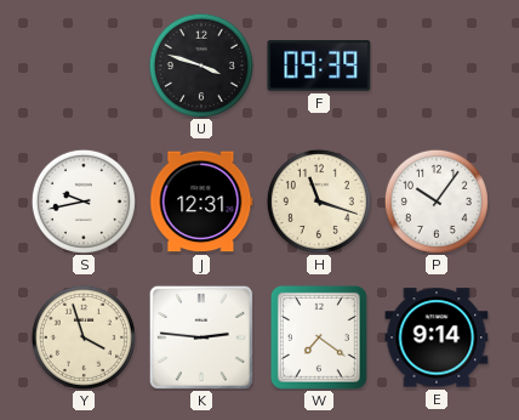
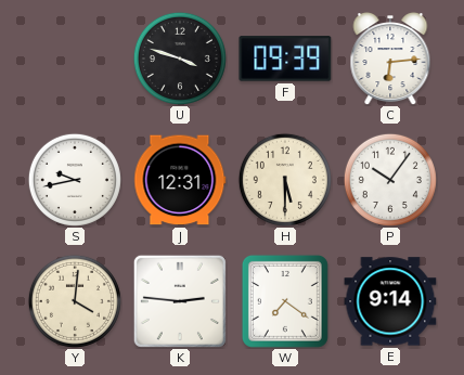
C: none -> 6:14
H: 11:18 -> 5:30
Y: 3:57 -> 4:01
